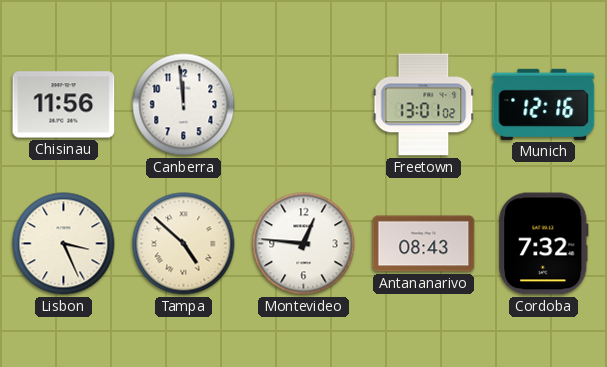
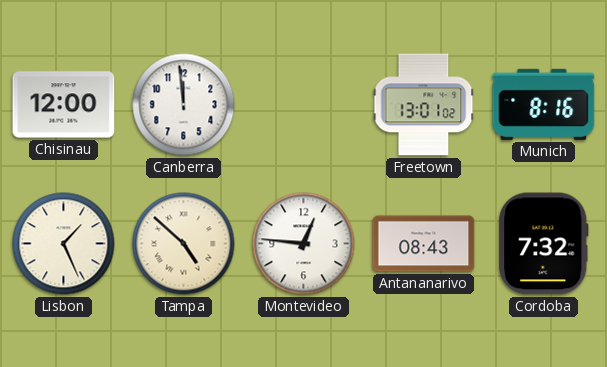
Chisinau: 11:56 -> 12:00
Munich: 12:16 -> 8:16
Lisbon: 3:26 -> 1:26
